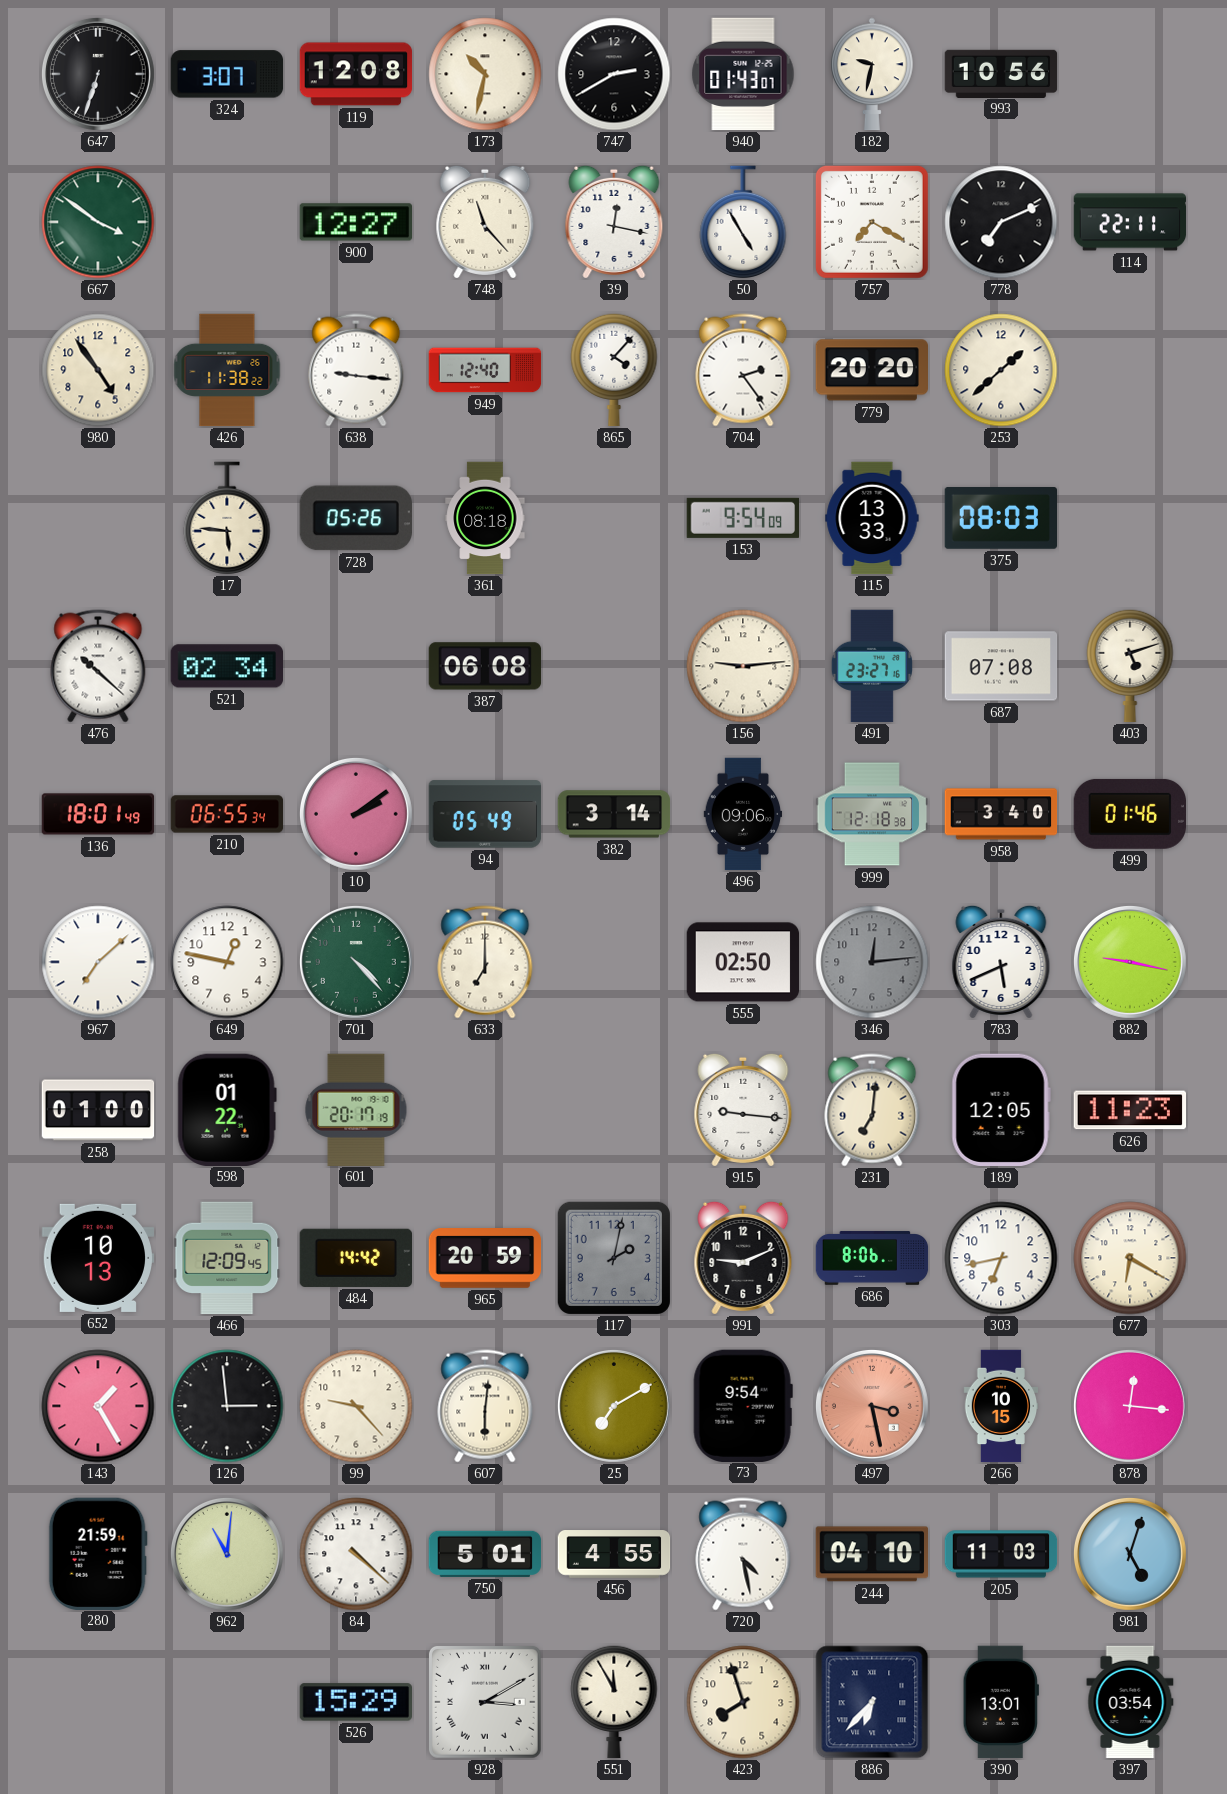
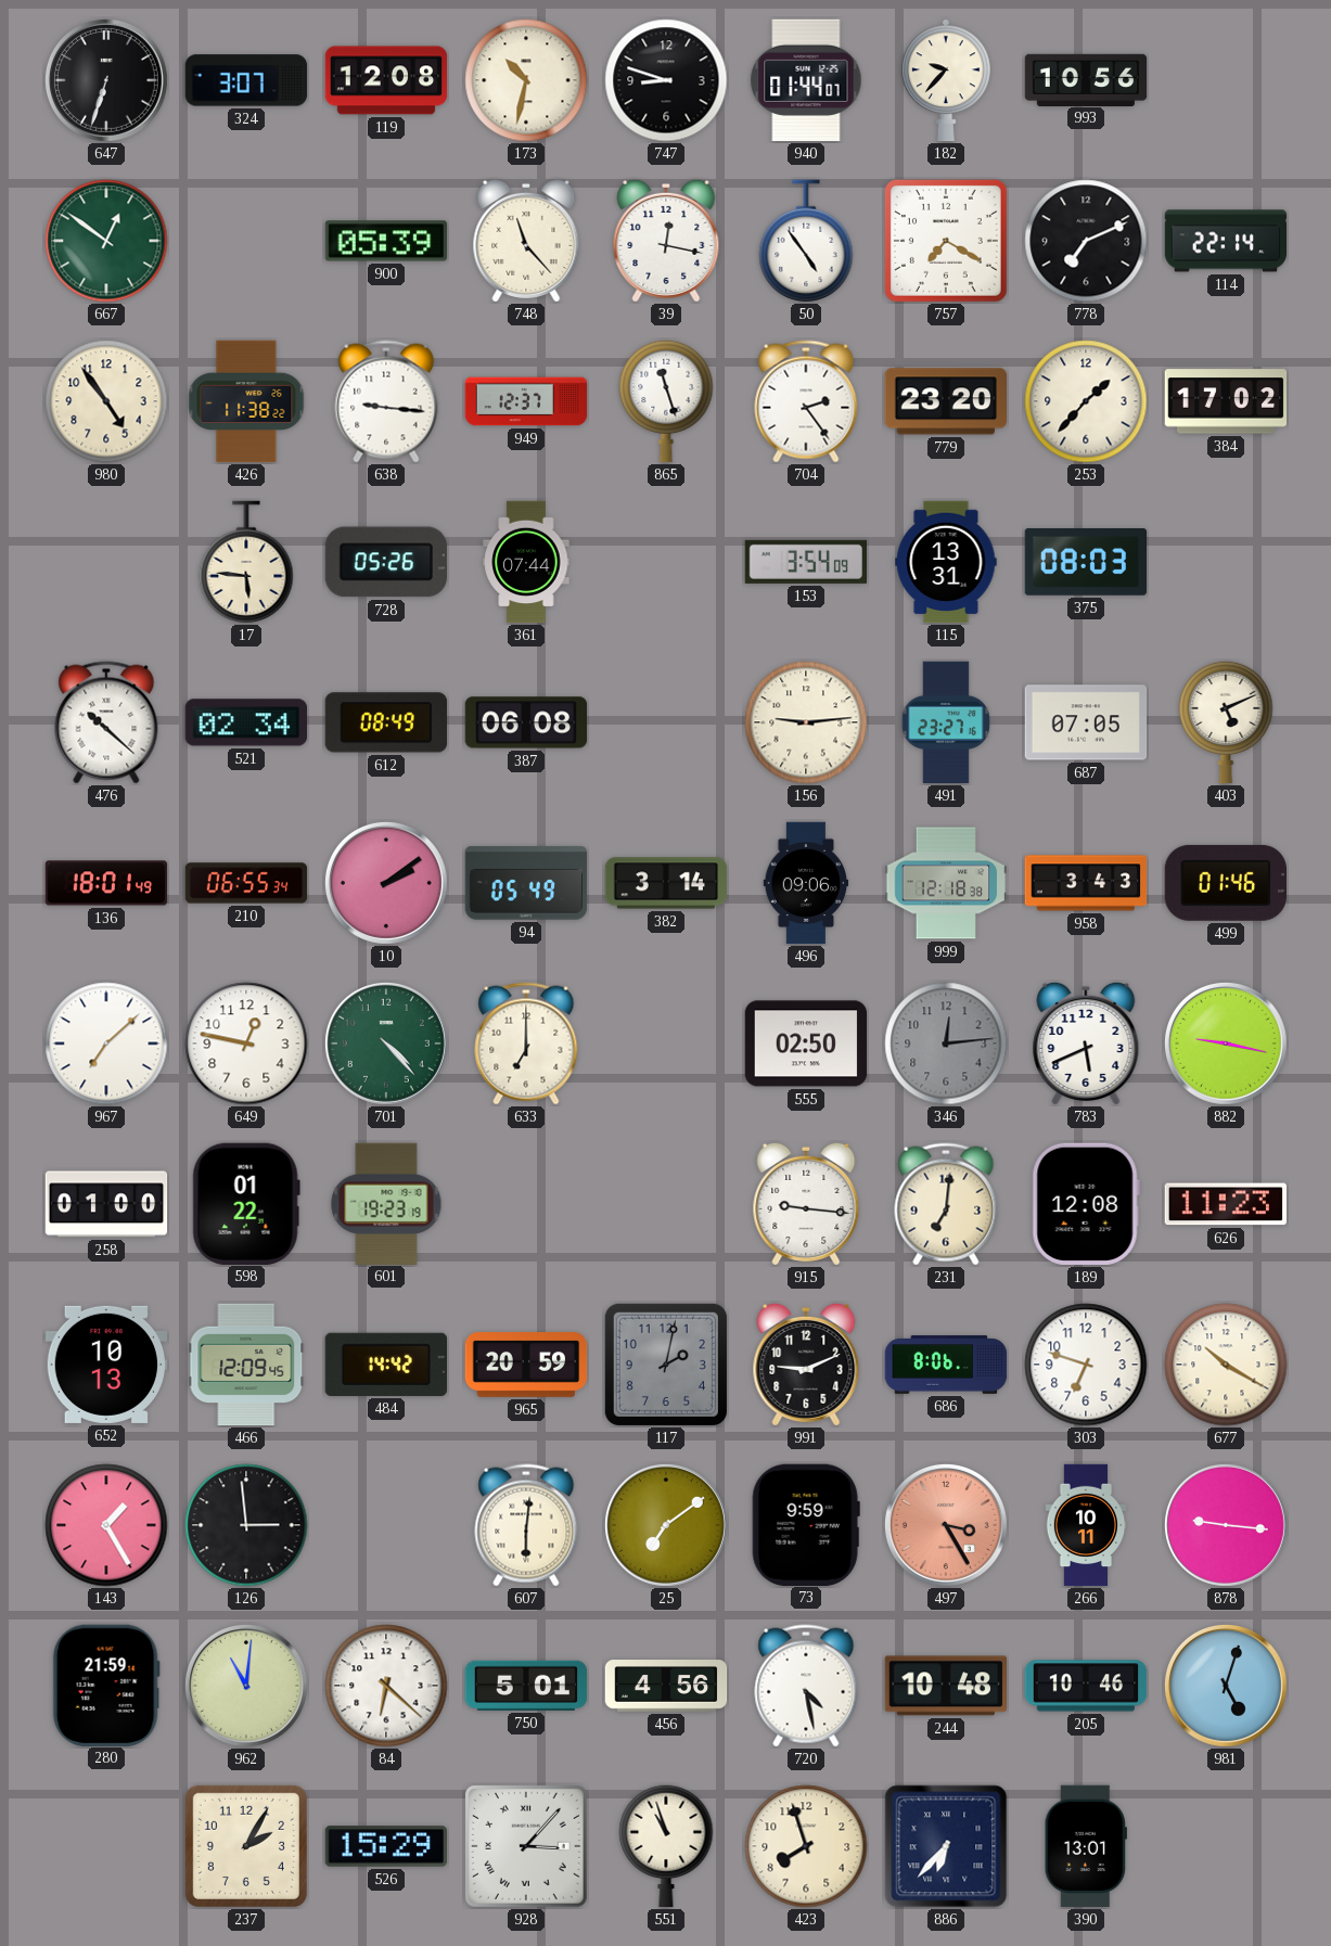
747: 2:40 -> 8:48
940: 01:43 -> 01:44
182: 9:32 -> 9:37
667: 3:51 -> 12:51
900: 12:27 -> 05:39
50: 4:55 -> 4:54
114: 22:11 -> 22:14
949: 12:40 -> 12:37
865: 4:07 -> 11:27
779: 20:20 -> 23:20
253: 1:38 -> 1:37
384: none -> 17:02
361: 08:18 -> 07:44
153: 9:54 -> 3:54
115: 13:33 -> 13:31
612: none -> 08:49
687: 07:08 -> 07:05
403: 5:12 -> 5:11
958: 3:40 -> 3:43
601: 20:17 -> 19:23
189: 12:05 -> 12:08
303: 6:43 -> 6:48
677: 6:20 -> 10:20
99: 9:23 -> none
25: 7:10 -> 7:09
73: 9:54 -> 9:59
497: 3:28 -> 3:25
266: 10:15 -> 10:11
878: 12:16 -> 9:16
84: 4:22 -> 6:22
456: 4:55 -> 4:56
244: 04:10 -> 10:48
205: 11:03 -> 10:46
237: none -> 2:05
928: 3:10 -> 3:07
551: 11:55 -> 10:57
397: 03:54 -> none
